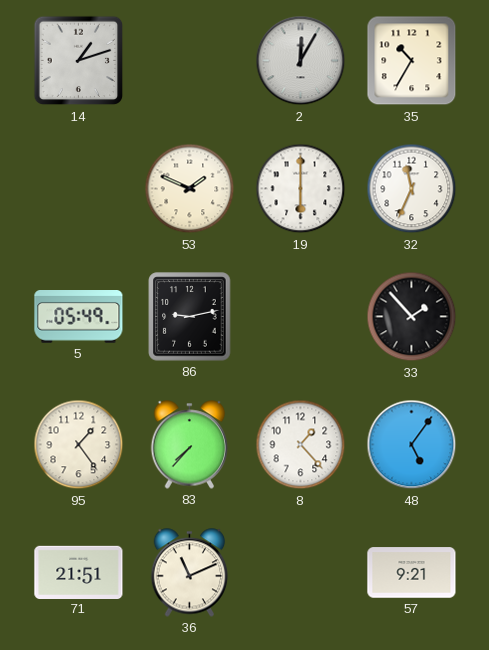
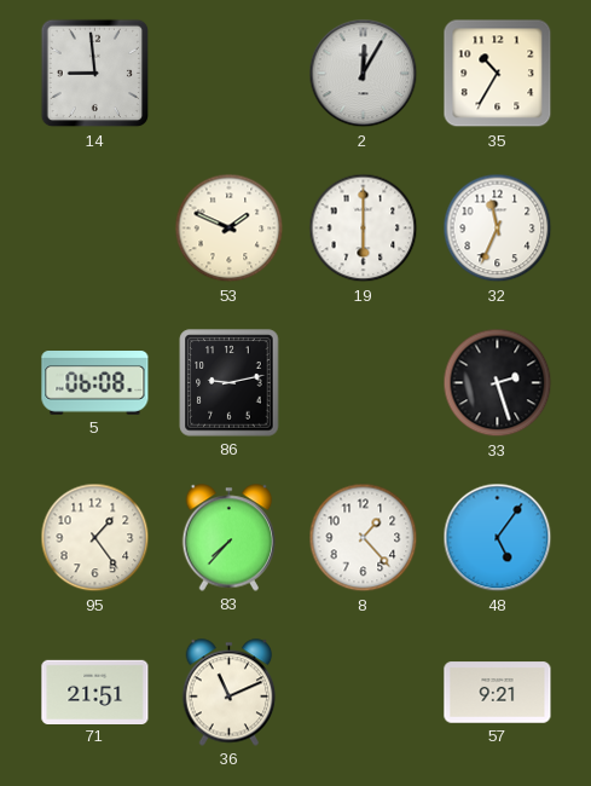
14: 1:12 -> 8:59
5: 05:49 -> 06:08
33: 1:53 -> 2:27
